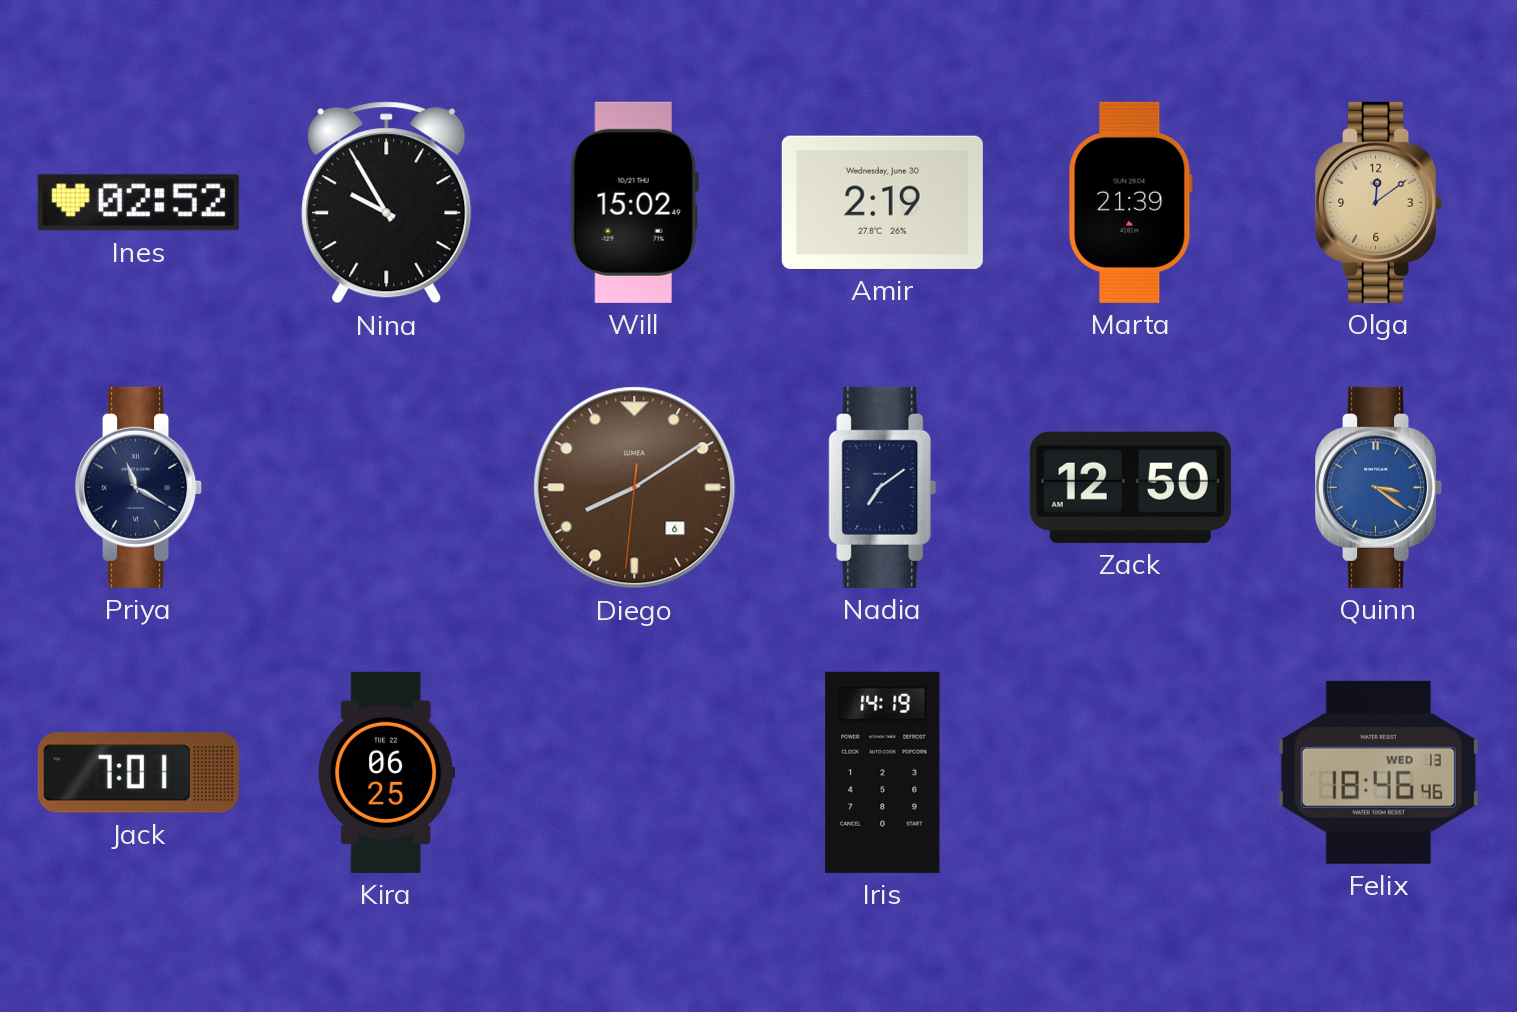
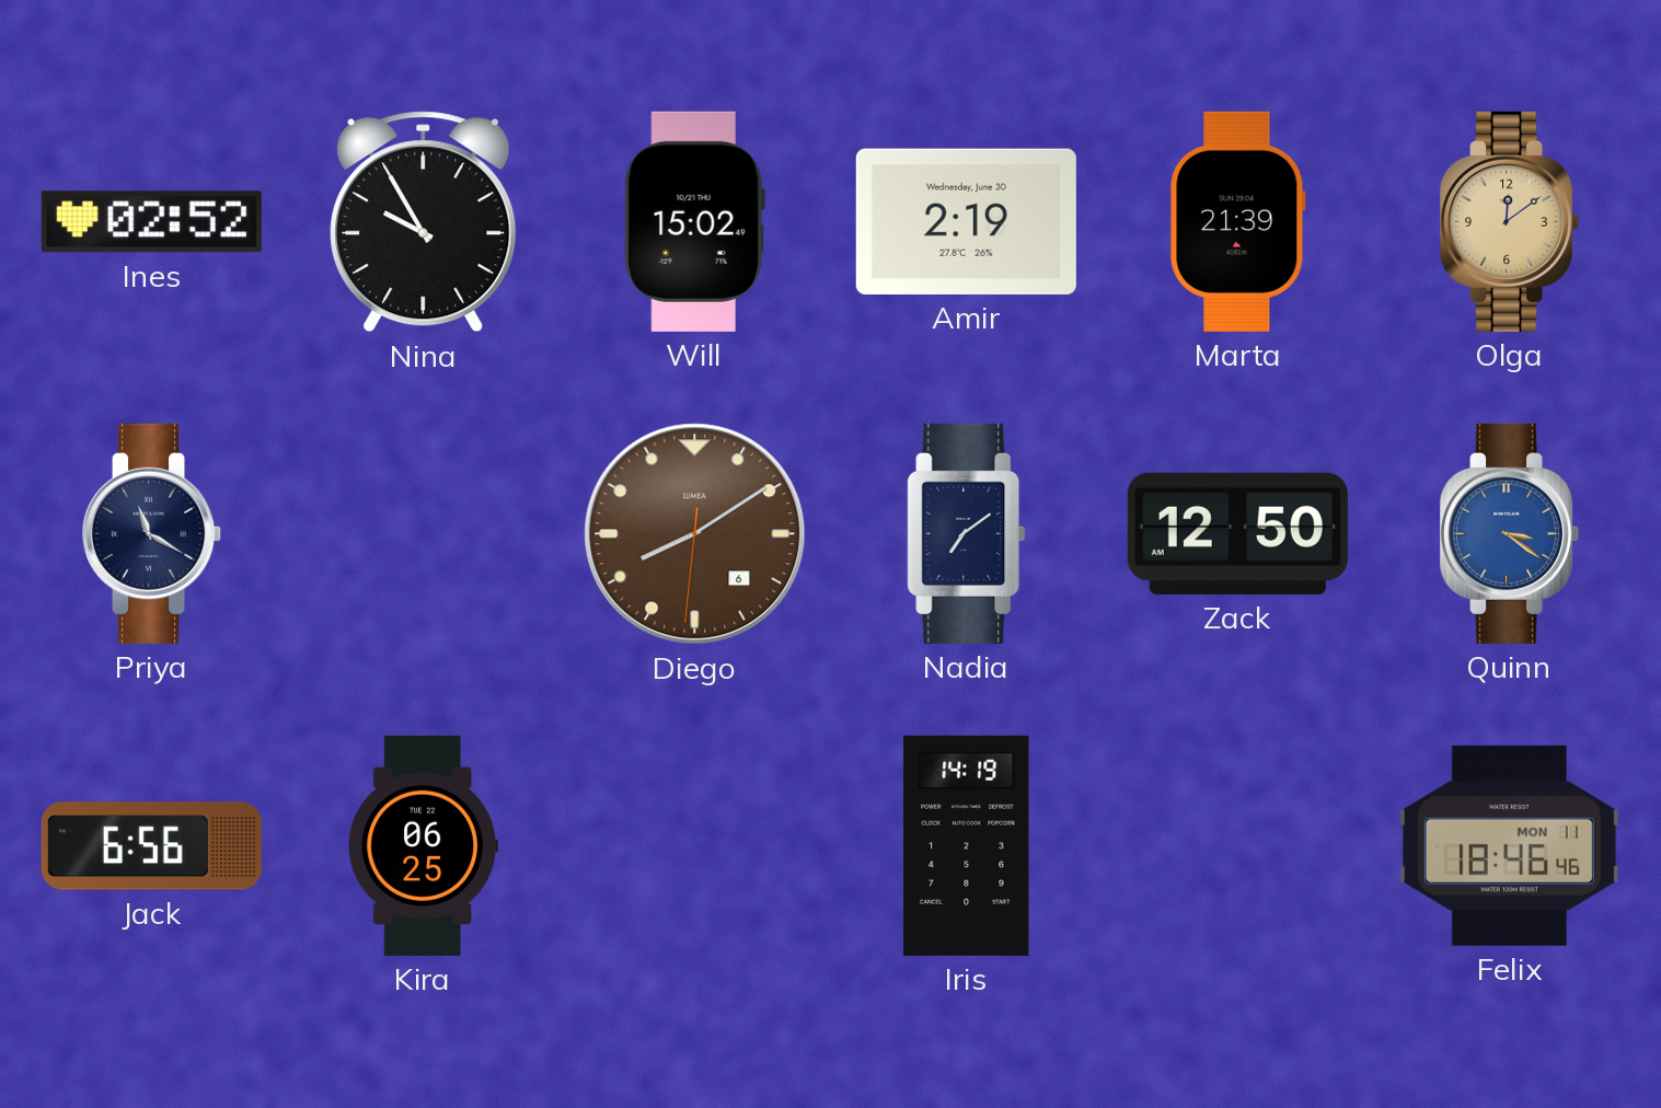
Jack: 7:01 -> 6:56
Felix date: WED 13 -> MON 11
